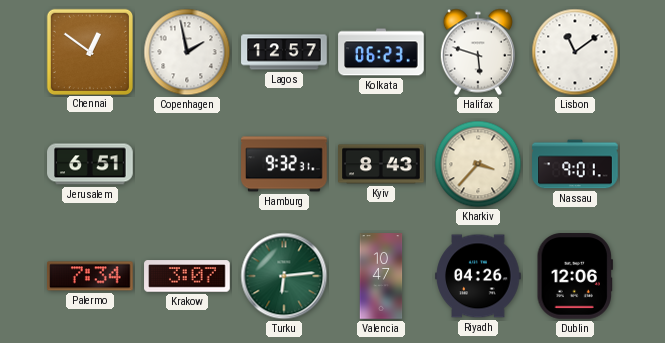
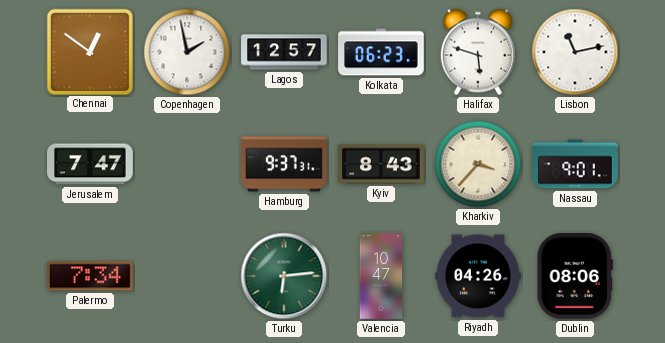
Lisbon: 11:09 -> 11:13
Jerusalem: 6:51 -> 7:47
Hamburg: 9:32 -> 9:37
Krakow: 3:07 -> none
Dublin: 12:06 -> 08:06
